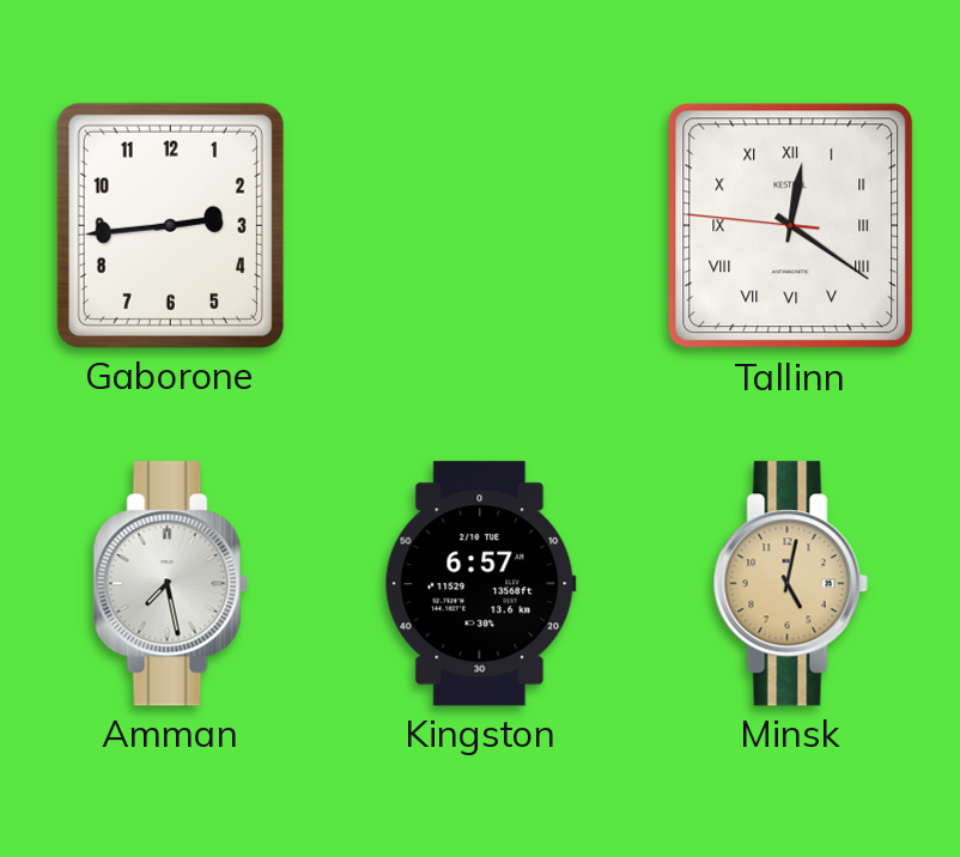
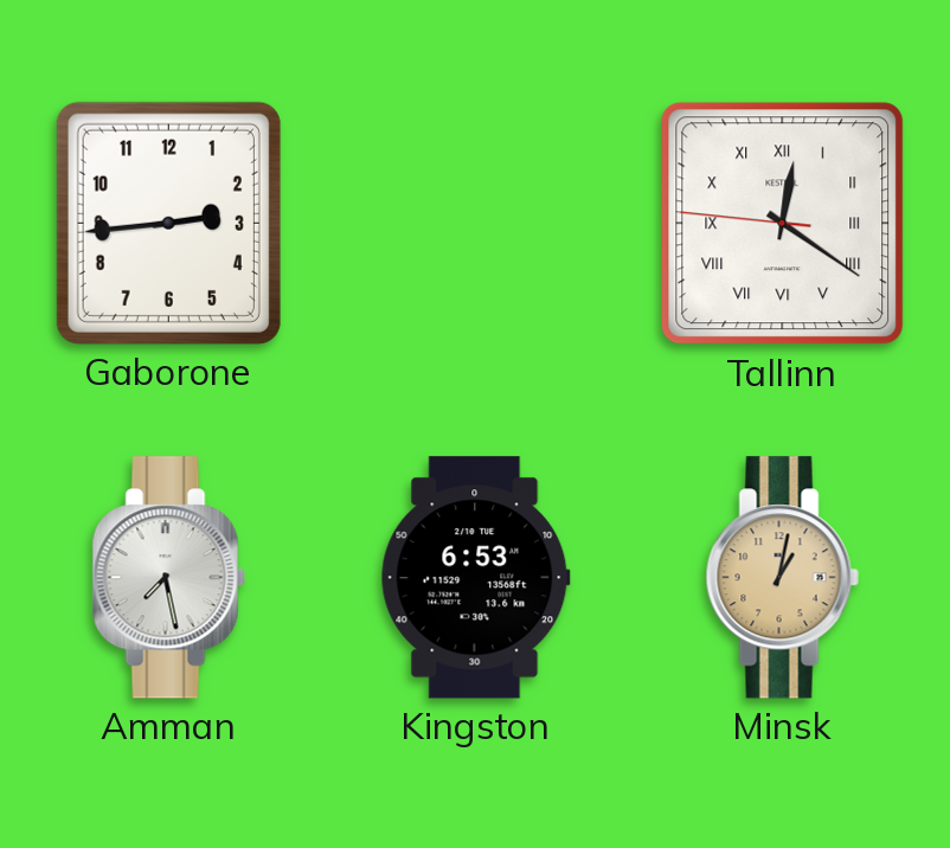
Kingston: 6:57 -> 6:53
Minsk: 5:02 -> 1:02
